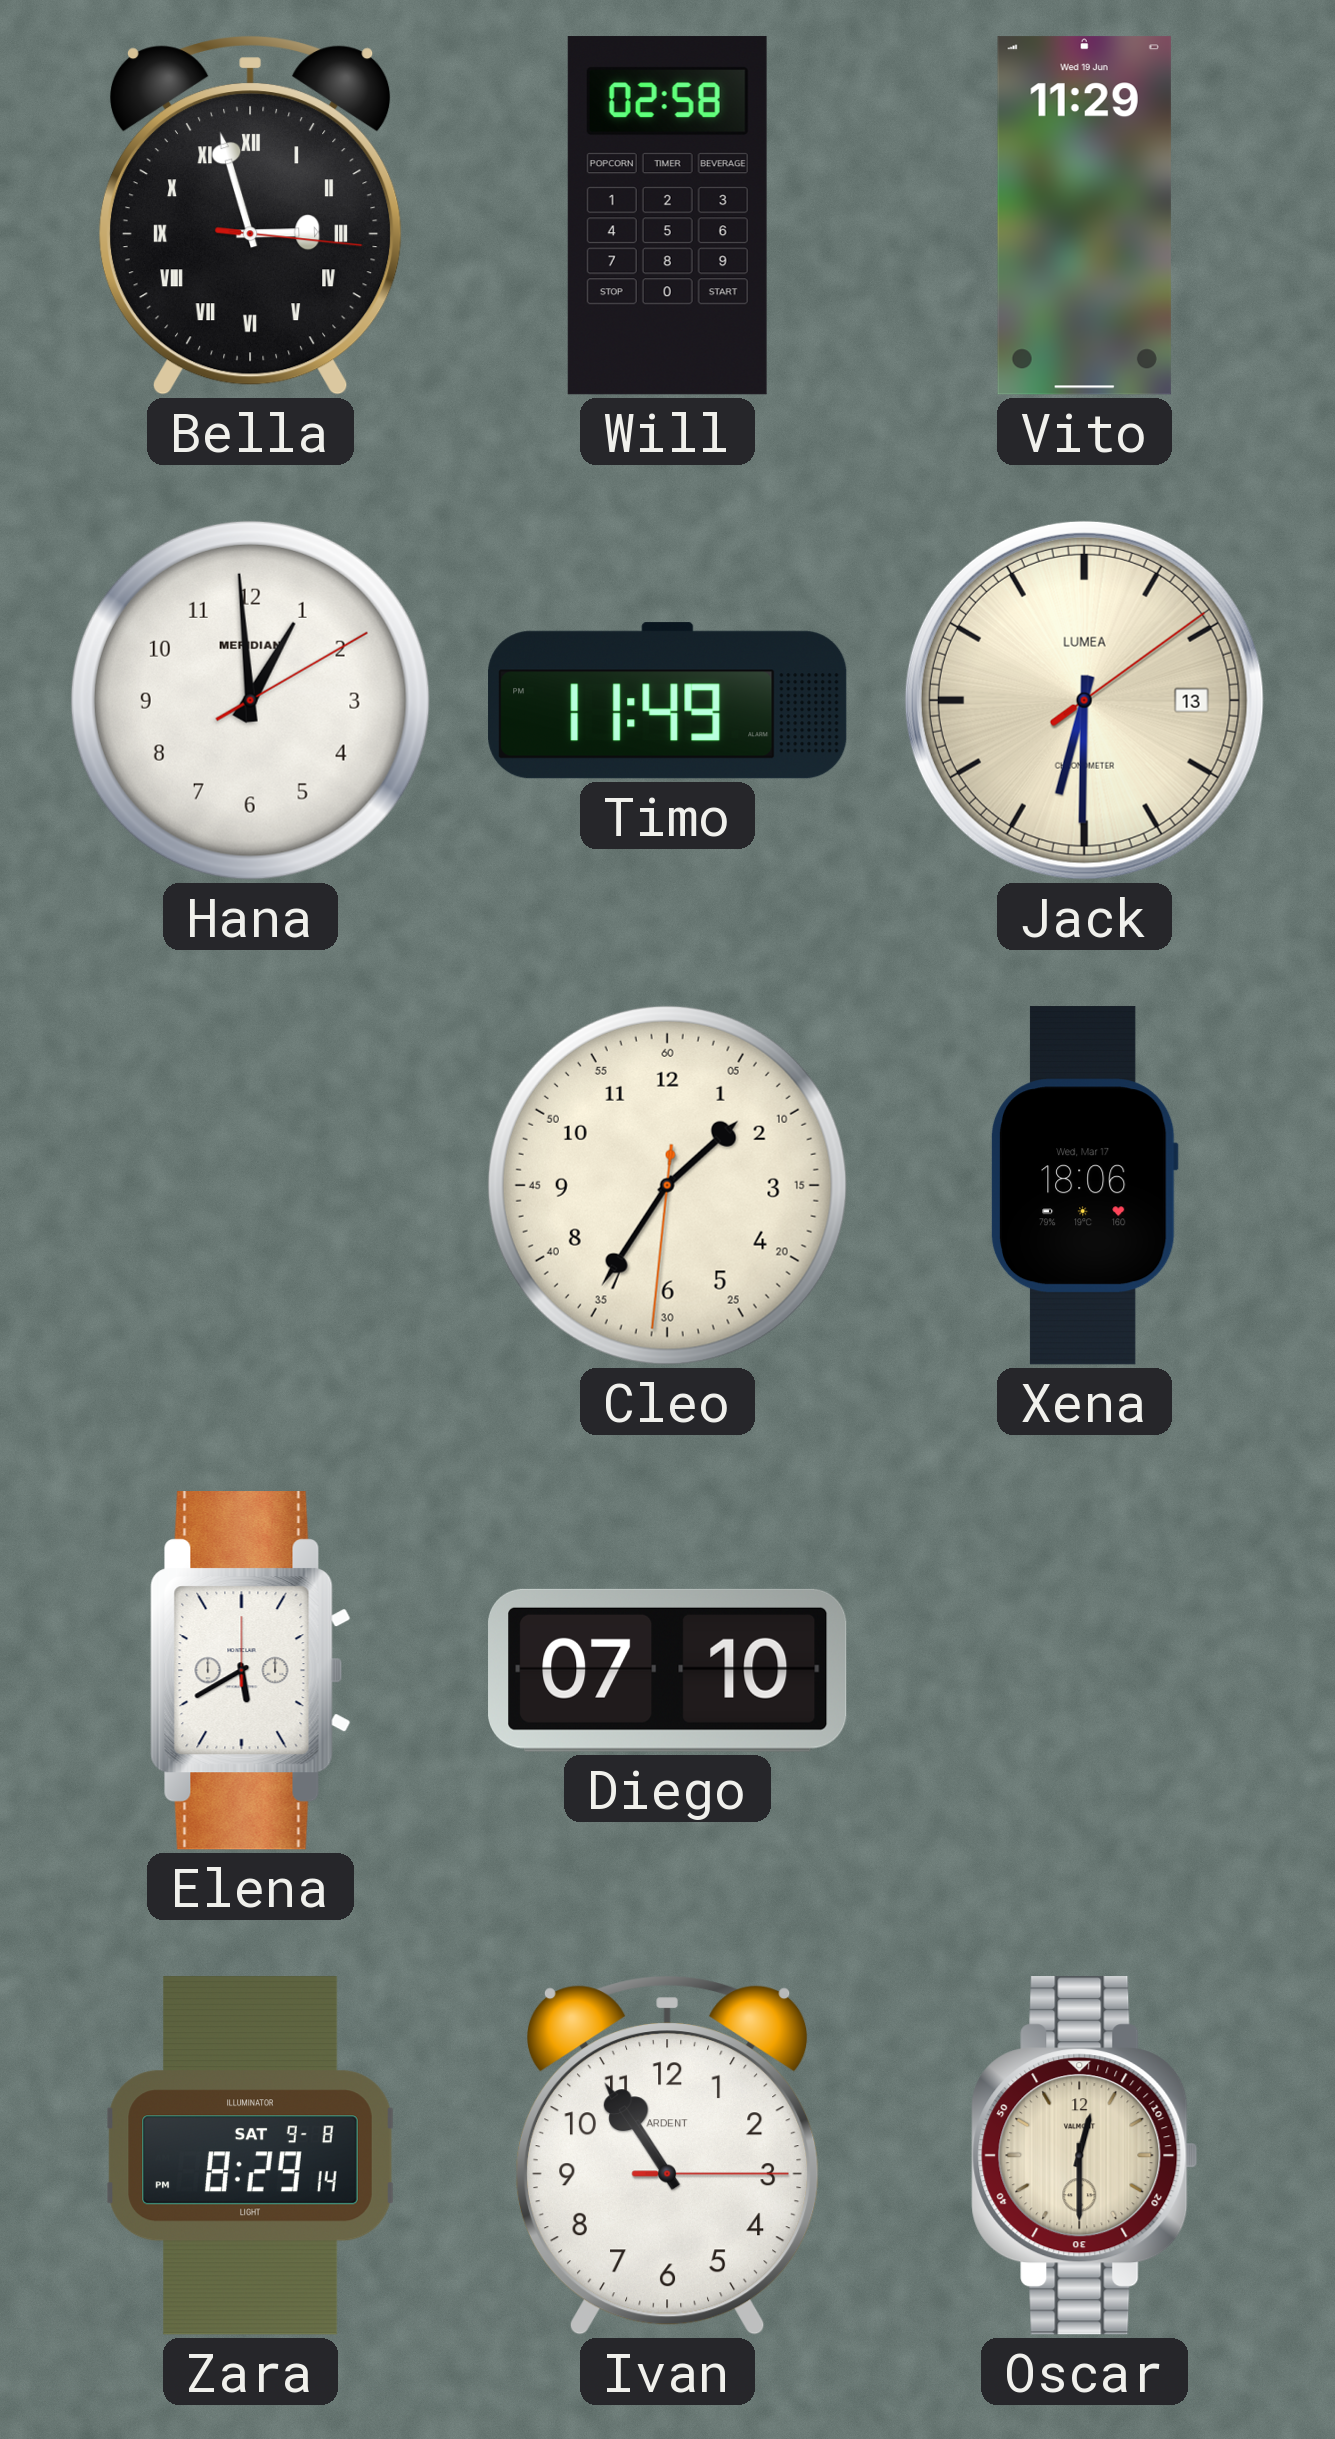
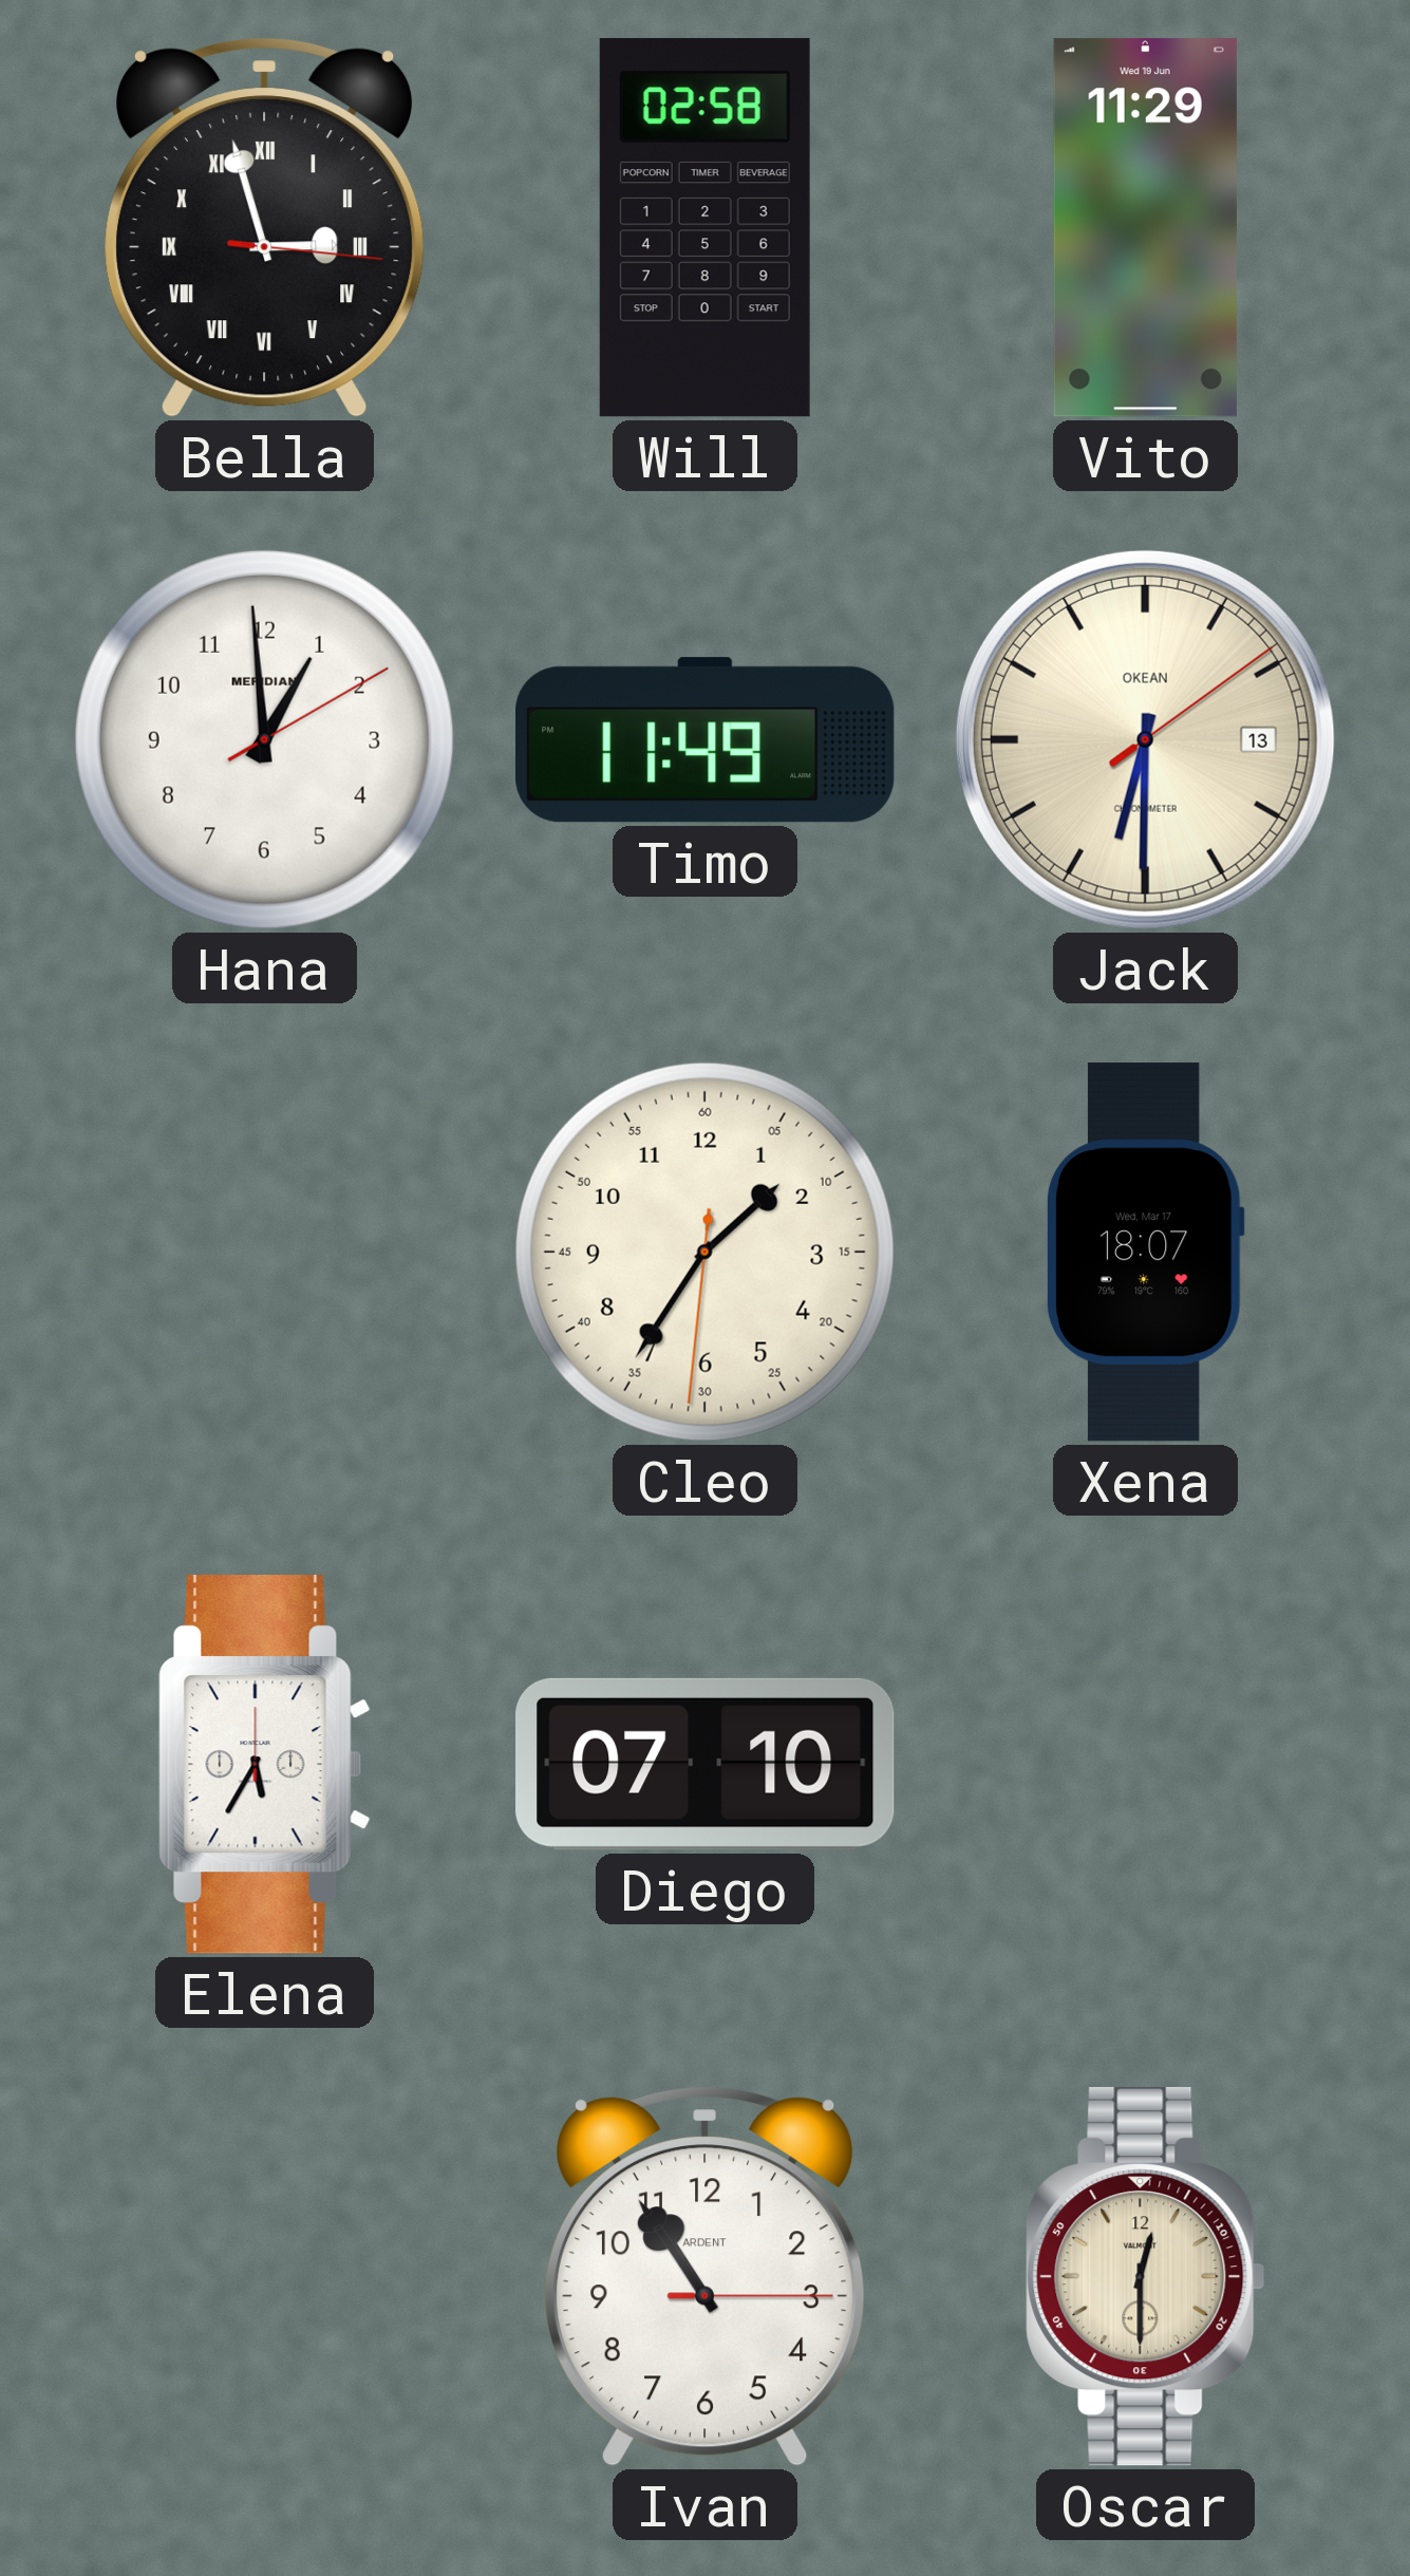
Jack brand: LUMEA -> OKEAN
Xena: 18:06 -> 18:07
Elena: 5:40 -> 5:35
Zara: 8:29 -> none
